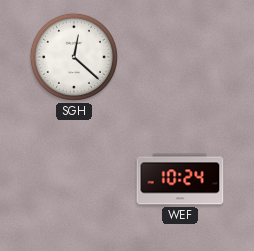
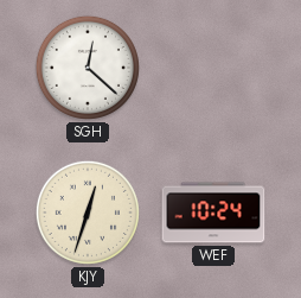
KJY: none -> 12:33
